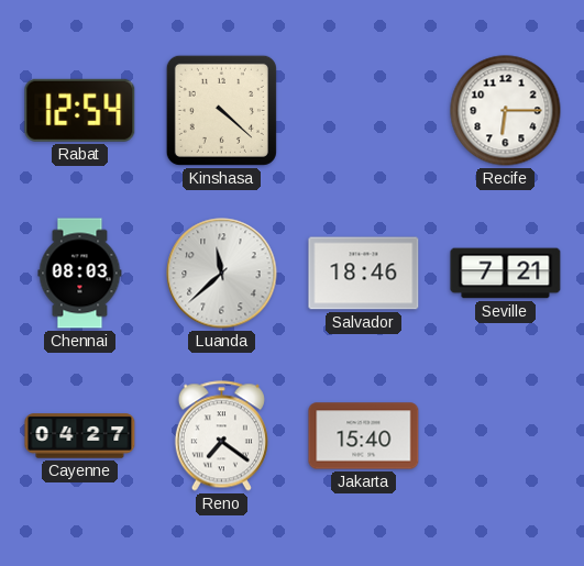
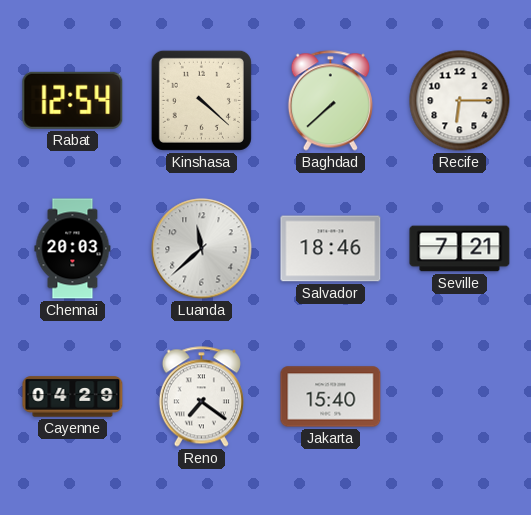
Baghdad: none -> 7:38
Chennai: 08:03 -> 20:03
Cayenne: 04:27 -> 04:29
